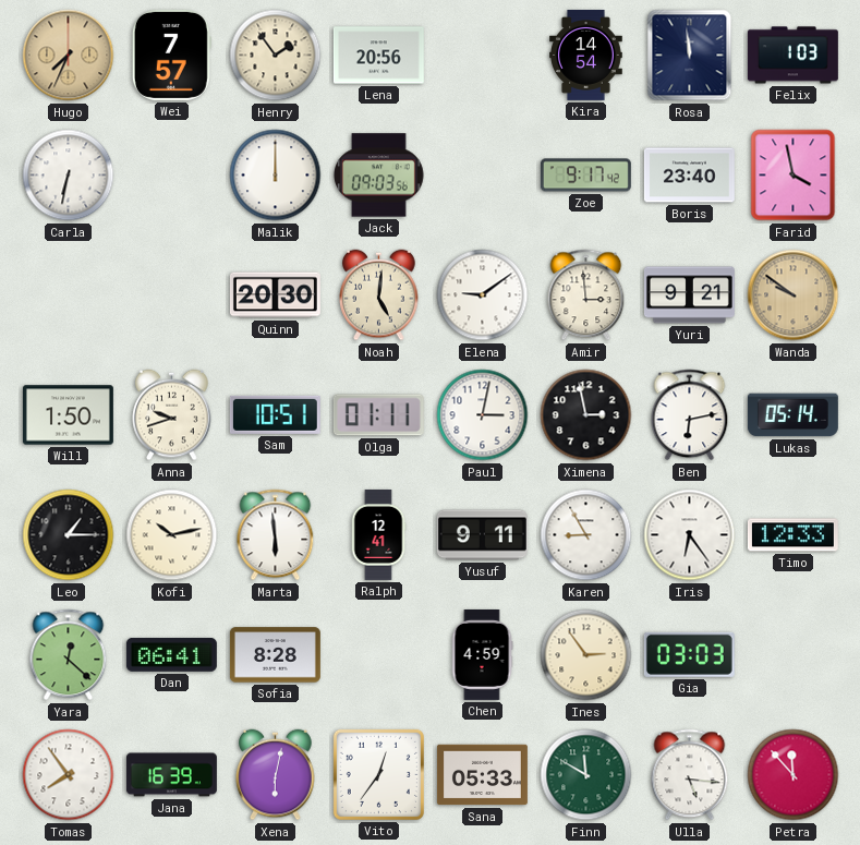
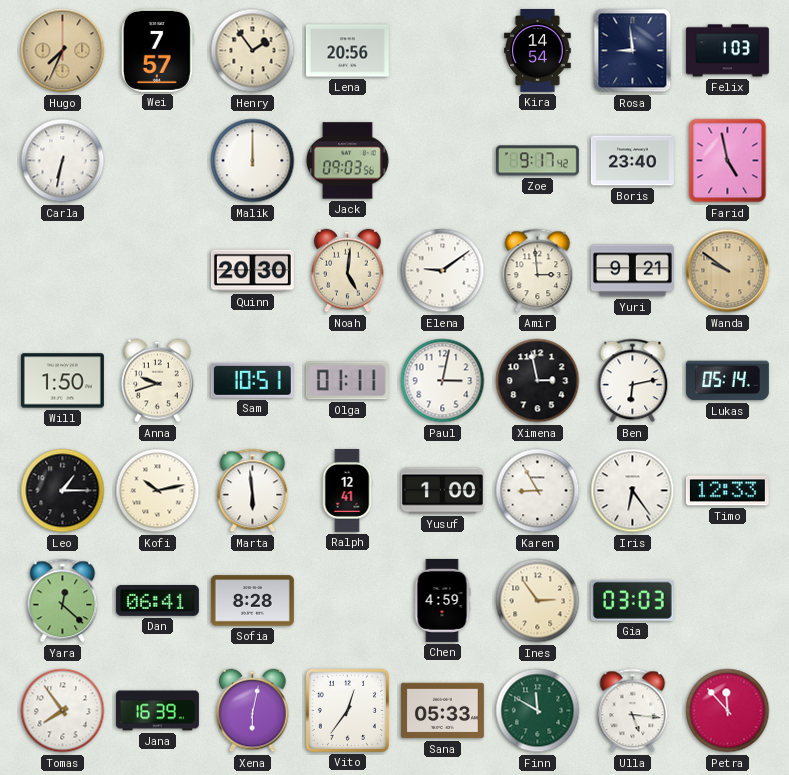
Rosa: 11:59 -> 8:59
Farid: 3:58 -> 4:58
Yusuf: 9:11 -> 1:00
